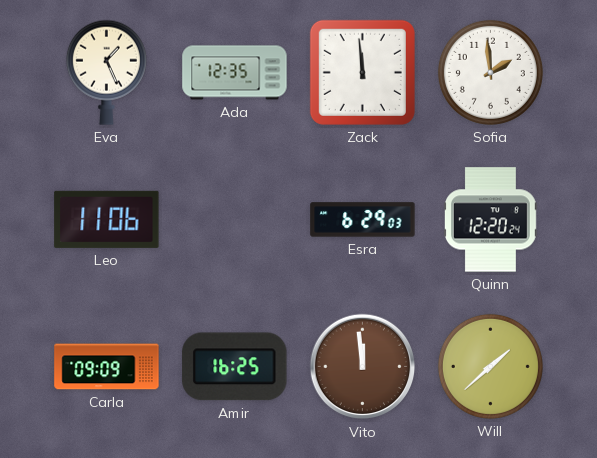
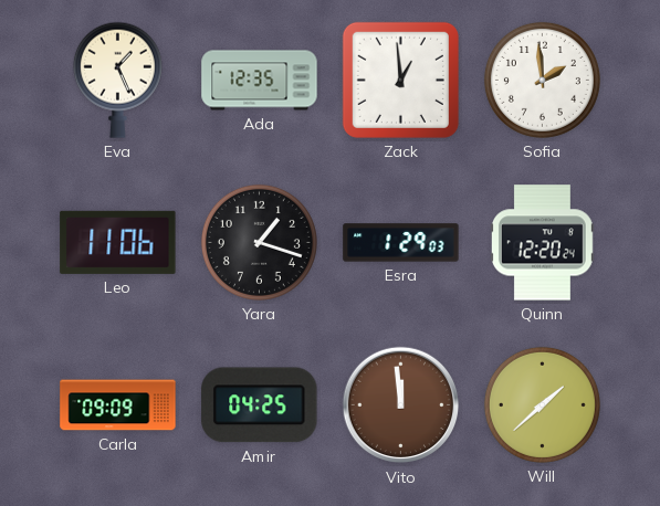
Zack: 11:59 -> 12:59
Yara: none -> 1:18
Esra: 6:29 -> 1:29
Amir: 16:25 -> 04:25
